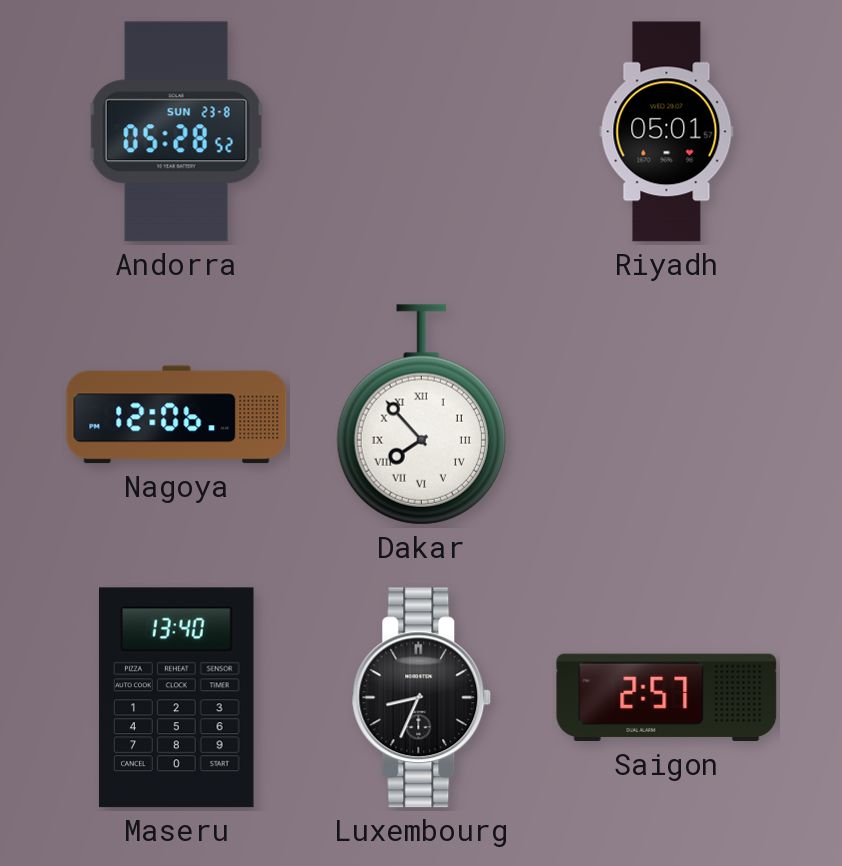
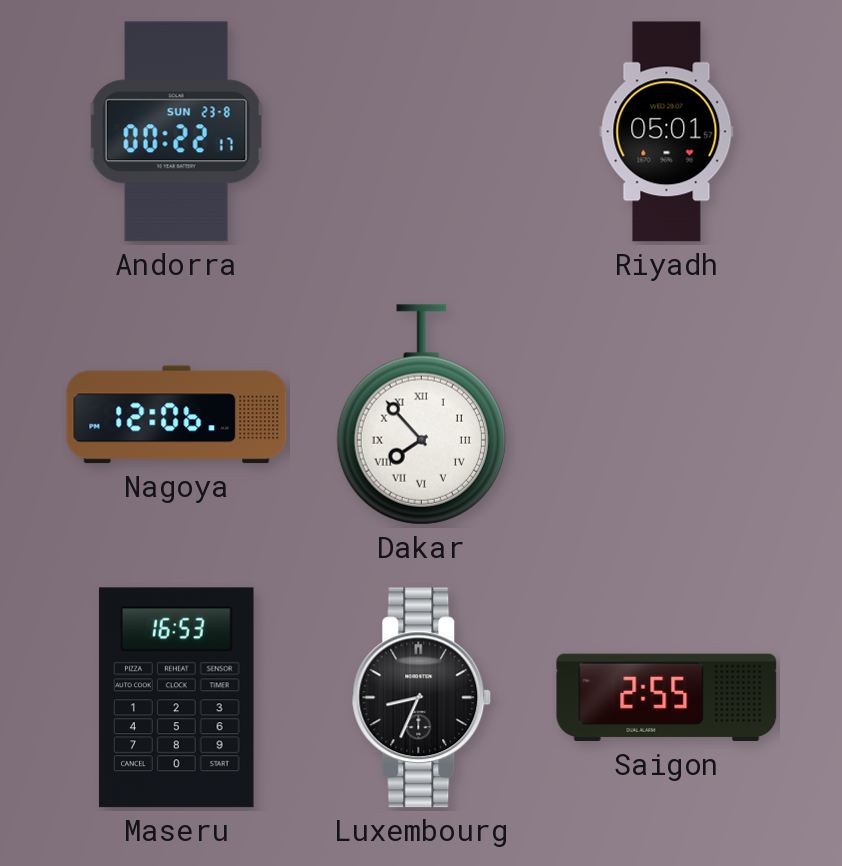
Andorra: 05:28 -> 00:22
Maseru: 13:40 -> 16:53
Saigon: 2:57 -> 2:55
